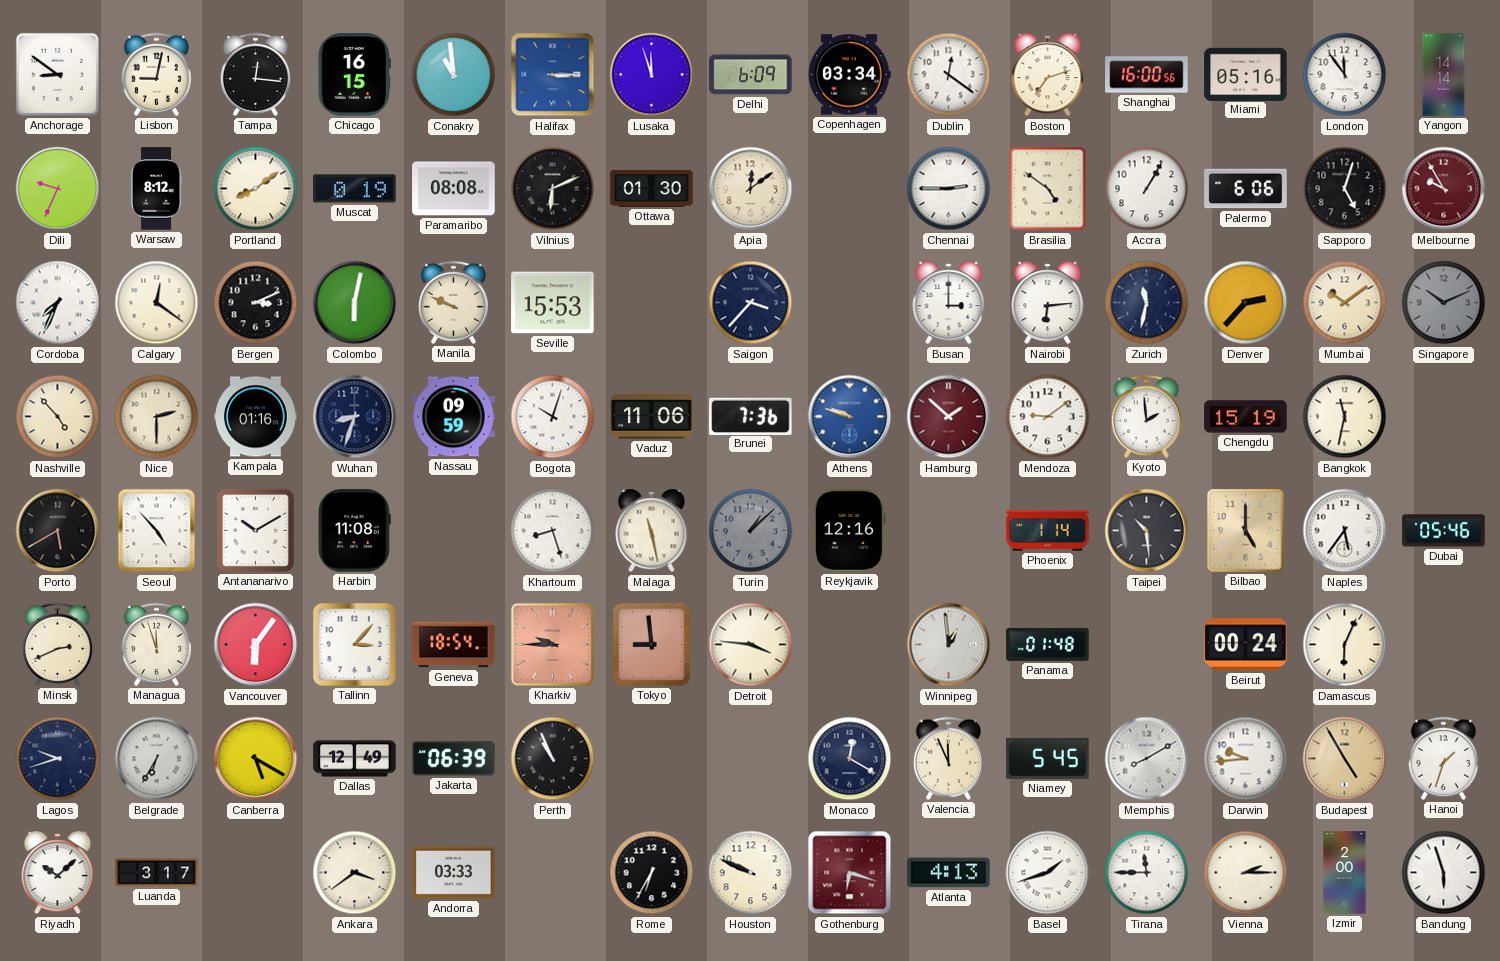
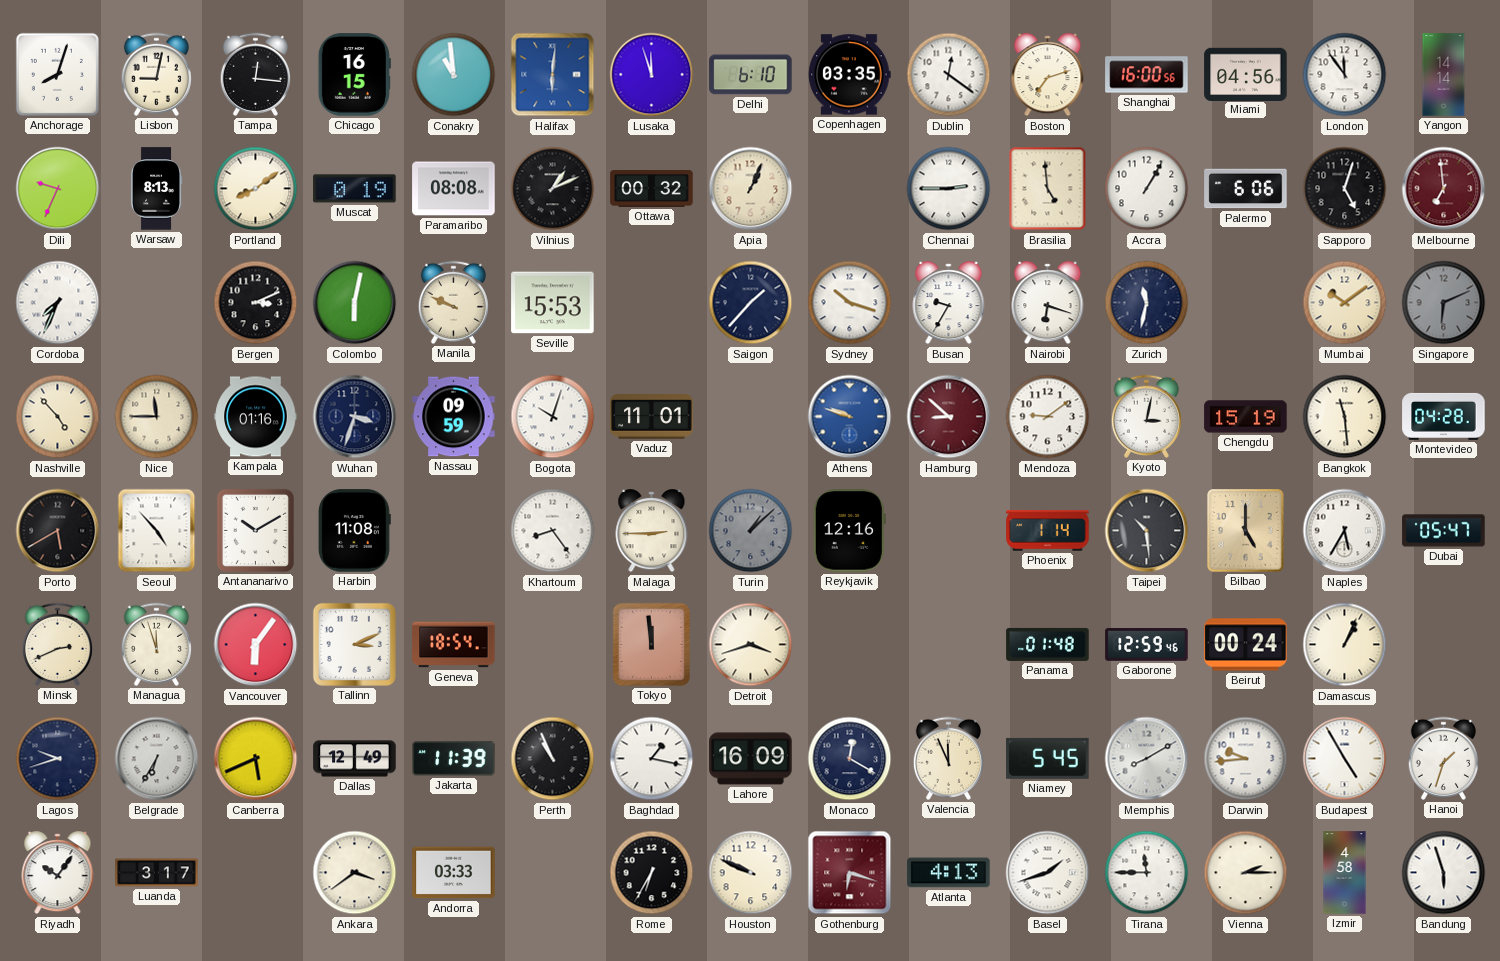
Anchorage: 8:51 -> 8:03
Halifax: 3:15 -> 6:01
Delhi: 6:09 -> 6:10
Copenhagen: 03:34 -> 03:35
Miami: 05:16 -> 04:56
Warsaw: 8:12 -> 8:13
Vilnius: 6:11 -> 1:11
Ottawa: 01:30 -> 00:32
Apia: 12:09 -> 1:04
Brasilia: 4:51 -> 4:59
Melbourne: 9:55 -> 6:59
Calgary: 12:21 -> none
Saigon: 3:37 -> 1:37
Sydney: none -> 10:18
Busan: 3:00 -> 9:35
Nairobi: 6:14 -> 6:18
Denver: 2:37 -> none
Singapore: 10:11 -> 6:11
Nice: 2:30 -> 11:45
Wuhan: 8:33 -> 3:33
Vaduz: 11:06 -> 11:01
Brunei: 7:36 -> none
Hamburg: 1:52 -> 8:52
Kyoto: 1:59 -> 3:02
Bangkok: 11:32 -> 11:29
Montevideo: none -> 04:28
Khartoum: 8:27 -> 8:24
Malaga: 11:28 -> 2:45
Naples: 5:36 -> 5:35
Dubai: 05:46 -> 05:47
Tallinn: 3:07 -> 3:11
Kharkiv: 9:45 -> none
Tokyo: 8:59 -> 11:59
Detroit: 3:46 -> 3:42
Winnipeg: 12:59 -> none
Gaborone: none -> 12:59
Damascus: 6:04 -> 1:04
Canberra: 5:20 -> 5:41
Jakarta: 06:39 -> 11:39
Baghdad: none -> 1:17
Lahore: none -> 16:09
Budapest dial: champagne -> white
Riyadh: 10:08 -> 10:06
Izmir: 2:00 -> 4:58
